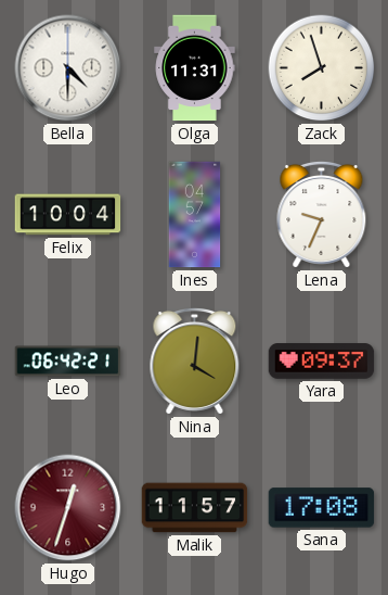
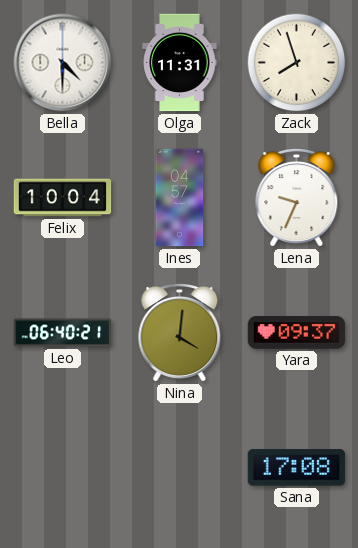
Leo: 06:42 -> 06:40
Hugo: 12:33 -> none
Malik: 11:57 -> none
